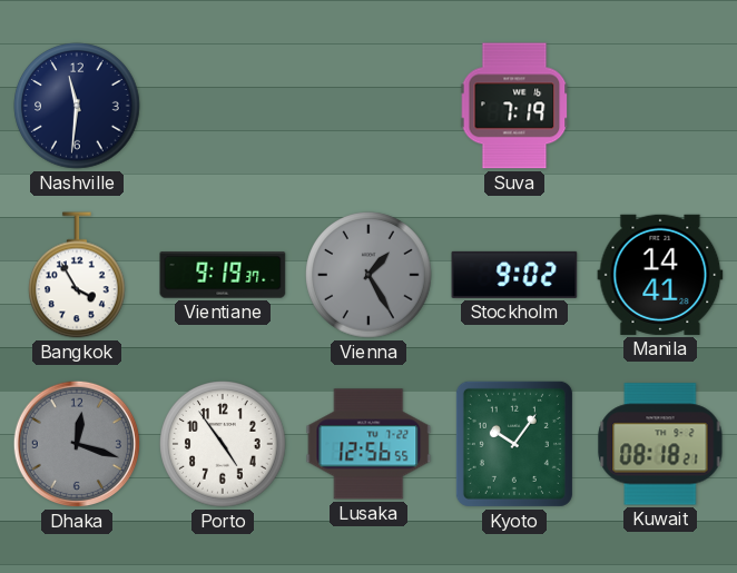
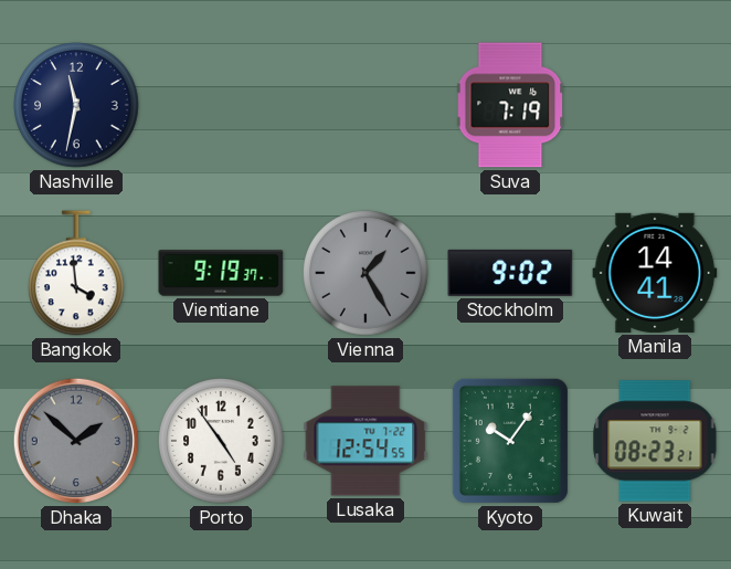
Nashville: 11:31 -> 11:32
Bangkok: 3:55 -> 3:59
Dhaka: 12:18 -> 1:52
Lusaka: 12:56 -> 12:54
Kuwait: 08:18 -> 08:23
